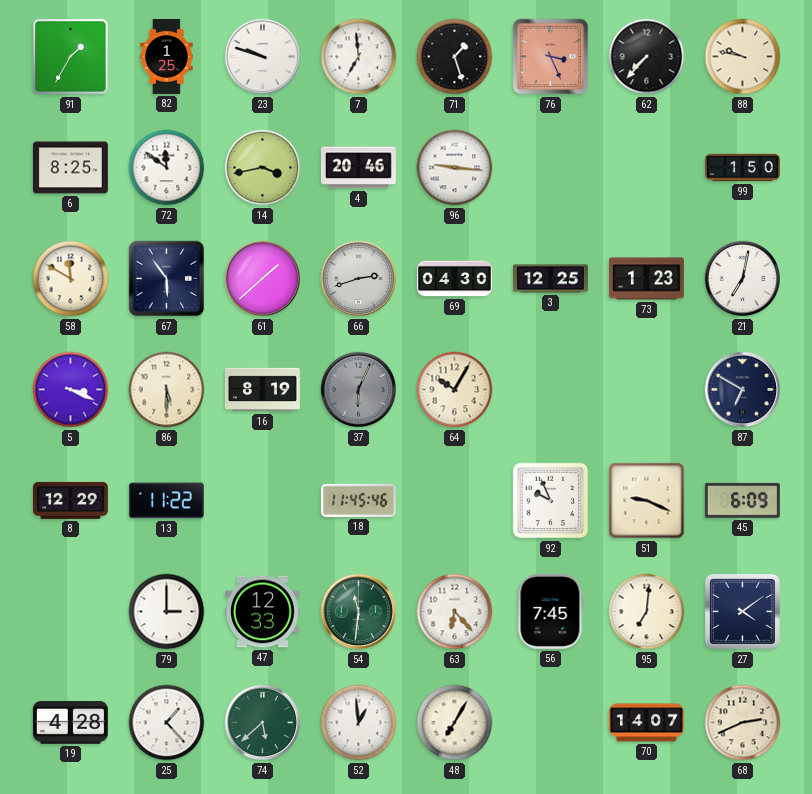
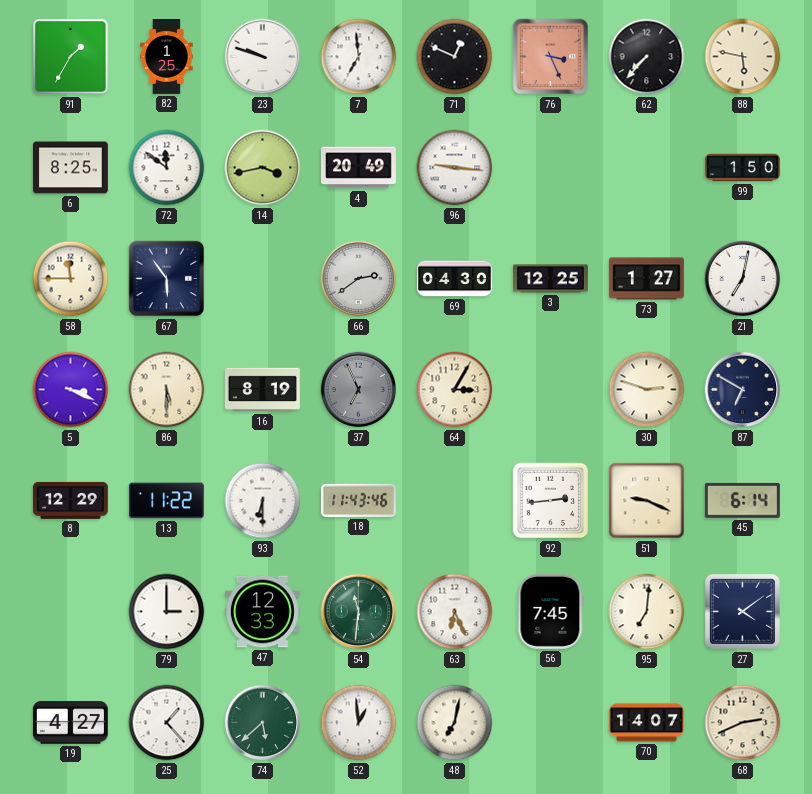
71: 1:27 -> 12:49
88: 9:47 -> 5:47
4: 20:46 -> 20:49
58: 11:50 -> 11:45
61: 1:38 -> none
66: 2:42 -> 2:39
73: 1:23 -> 1:27
37: 6:04 -> 6:56
64: 10:05 -> 3:05
30: none -> 2:48
93: none -> 6:30
18: 11:45 -> 11:43
92: 9:56 -> 2:44
45: 6:09 -> 6:14
63: 6:23 -> 6:26
19: 4:28 -> 4:27
48: 7:05 -> 7:02
